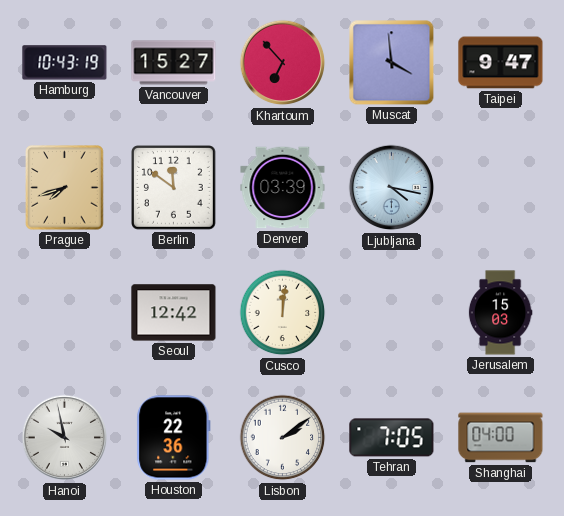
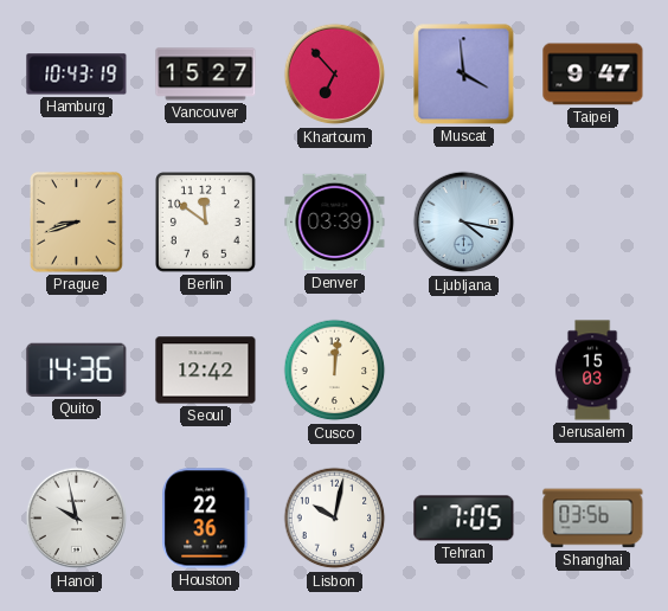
Prague: 7:42 -> 8:42
Quito: none -> 14:36
Lisbon: 2:09 -> 10:02
Shanghai: 04:00 -> 03:56
